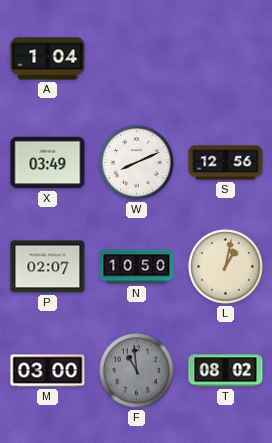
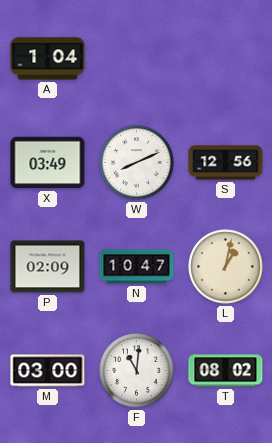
P: 02:07 -> 02:09
N: 10:50 -> 10:47
F: 10:59 -> 11:01
F dial: grey -> white
